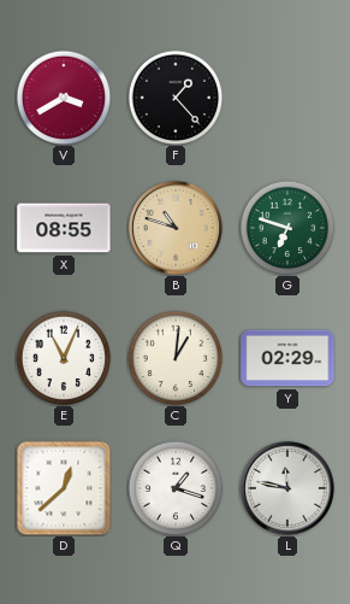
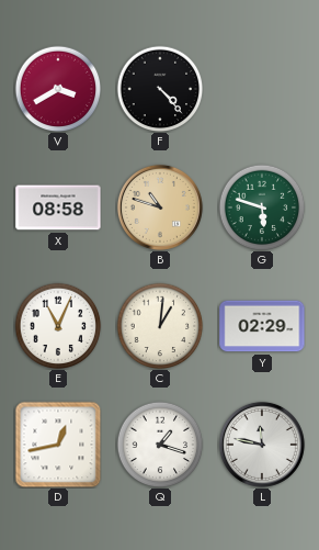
F: 1:23 -> 4:23
X: 08:55 -> 08:58
G: 6:48 -> 5:48
D: 12:38 -> 12:43
